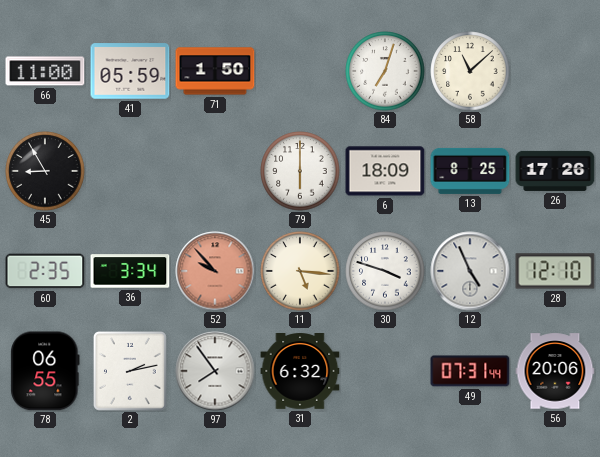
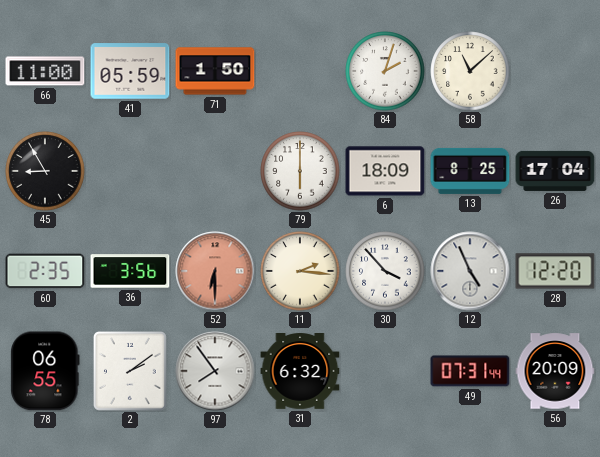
84: 7:03 -> 2:03
26: 17:26 -> 17:04
36: 3:34 -> 3:56
52: 9:53 -> 6:30
11: 5:16 -> 2:16
30: 3:48 -> 3:53
28: 12:10 -> 12:20
2: 2:13 -> 2:09
56: 20:06 -> 20:09
